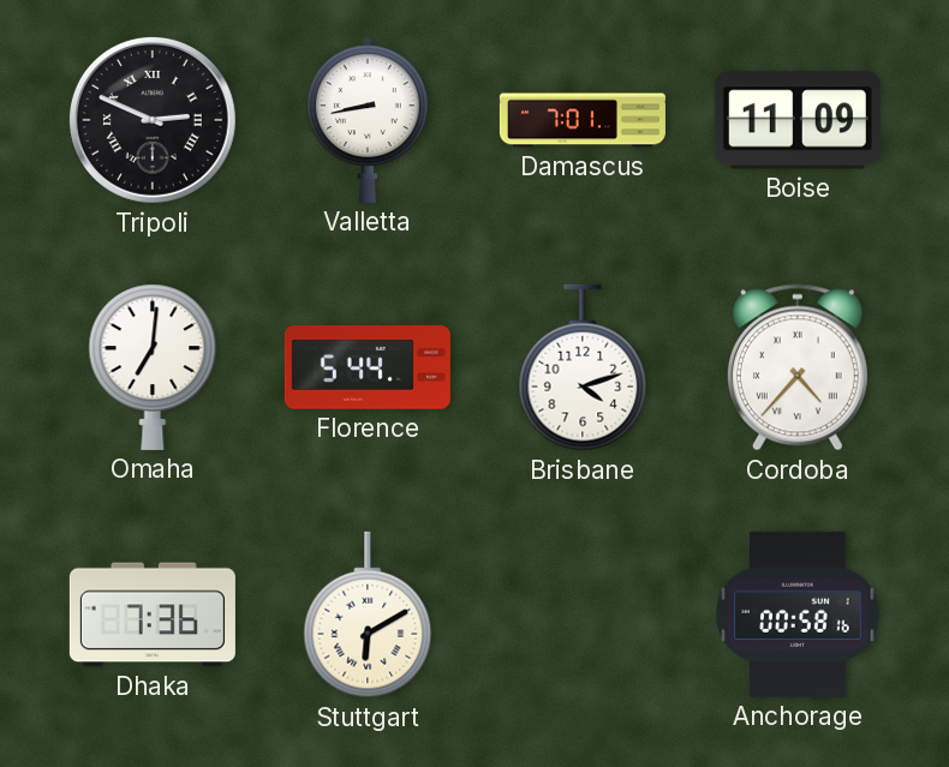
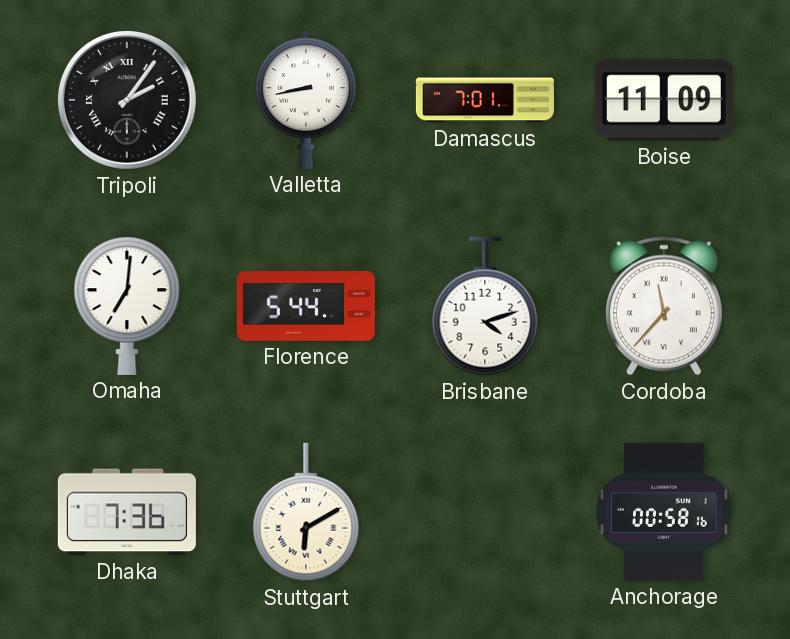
Tripoli: 2:49 -> 2:06
Cordoba: 4:37 -> 11:37
